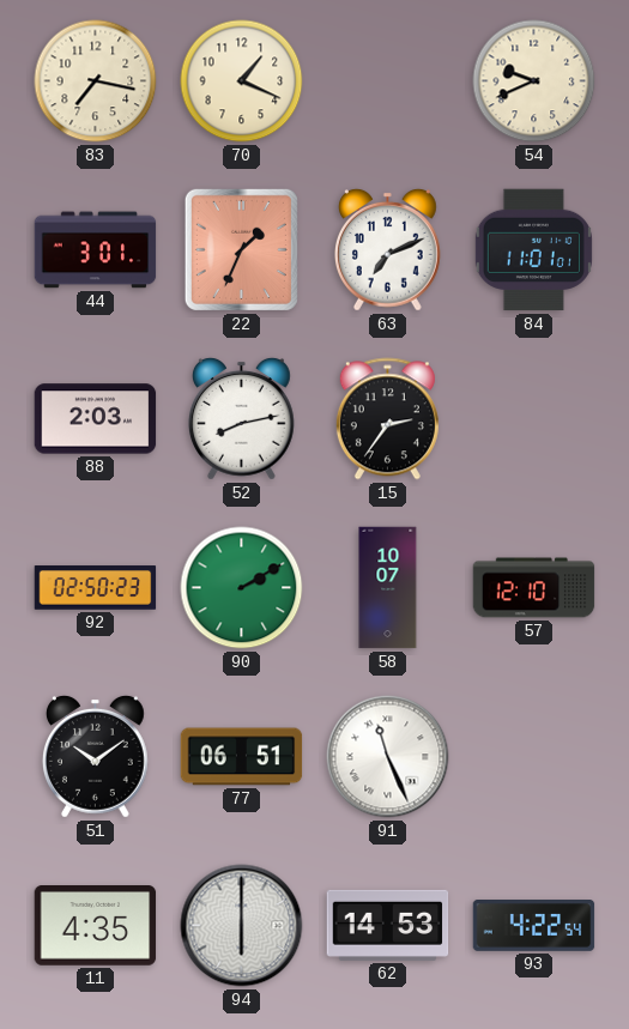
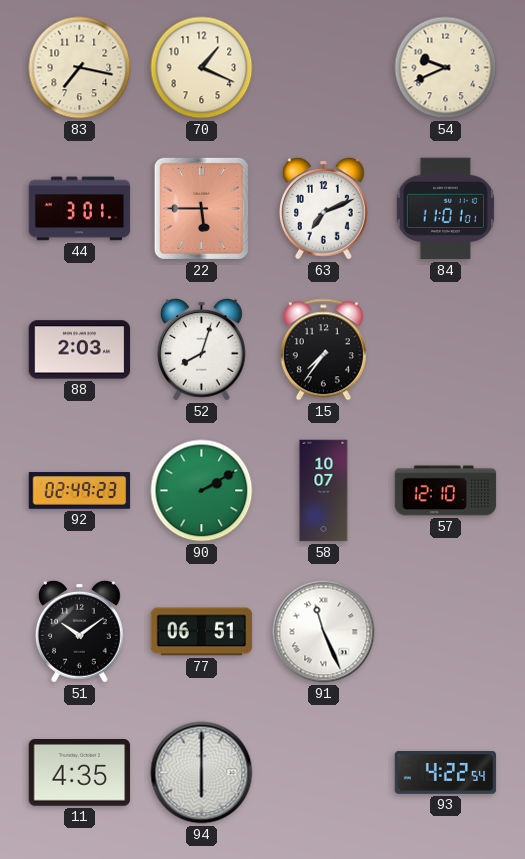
22: 1:34 -> 5:45
52: 8:13 -> 8:03
15: 2:36 -> 7:36
92: 02:50 -> 02:49
62: 14:53 -> none
